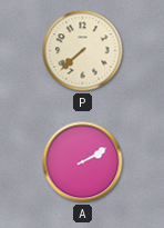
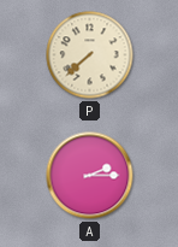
A: 2:10 -> 2:15
